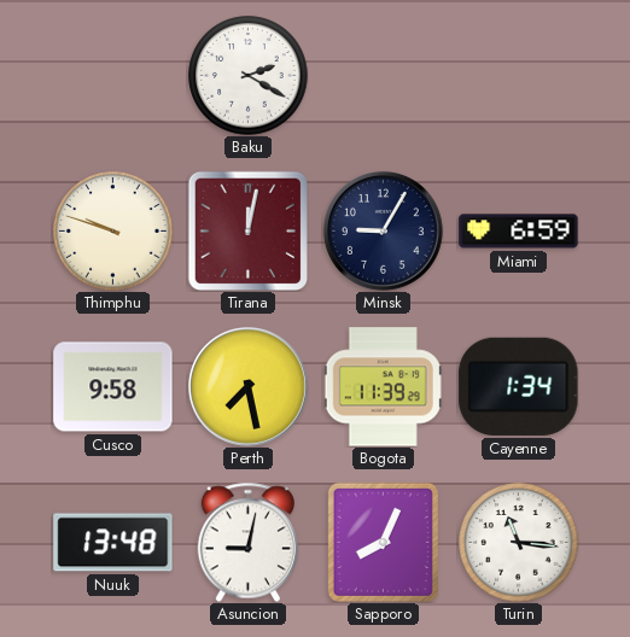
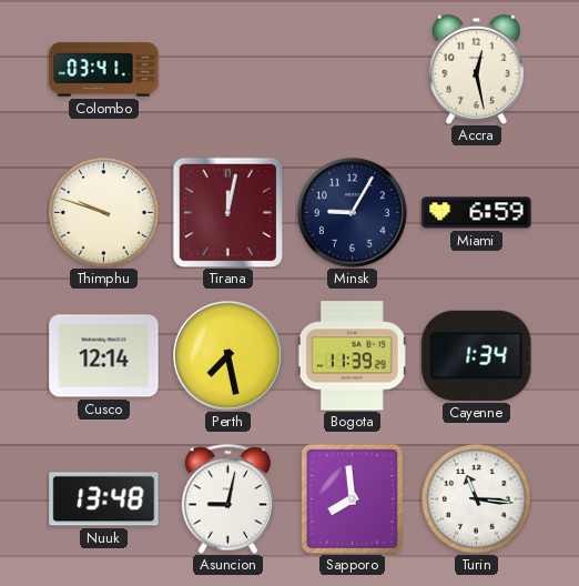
Colombo: none -> 03:41
Baku: 2:20 -> none
Accra: none -> 12:28
Cusco: 9:58 -> 12:14
Sapporo: 8:04 -> 7:59
